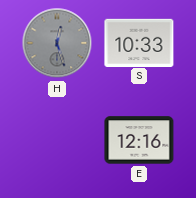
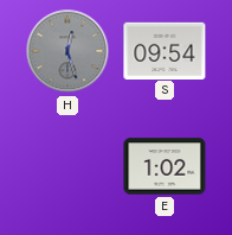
S: 10:33 -> 09:54
E: 12:16 -> 1:02
